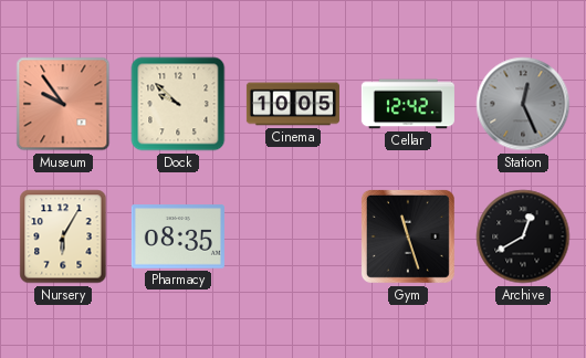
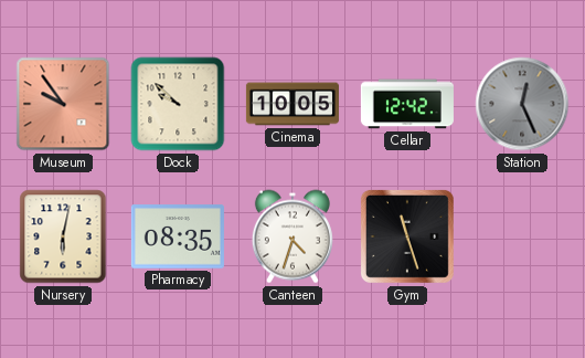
Nursery: 6:05 -> 6:02
Canteen: none -> 4:33
Archive: 12:40 -> none
